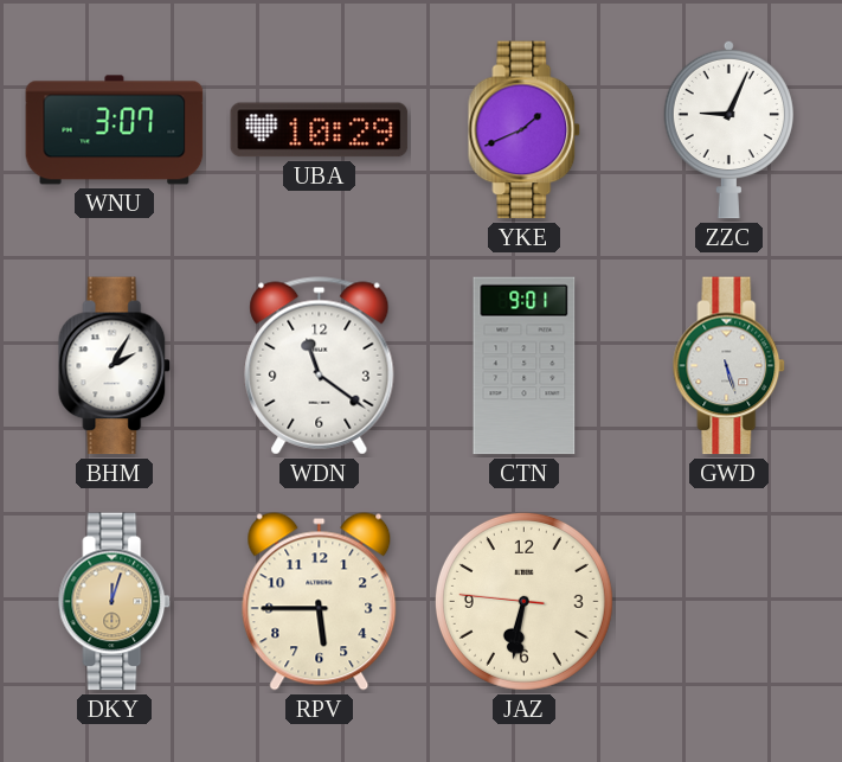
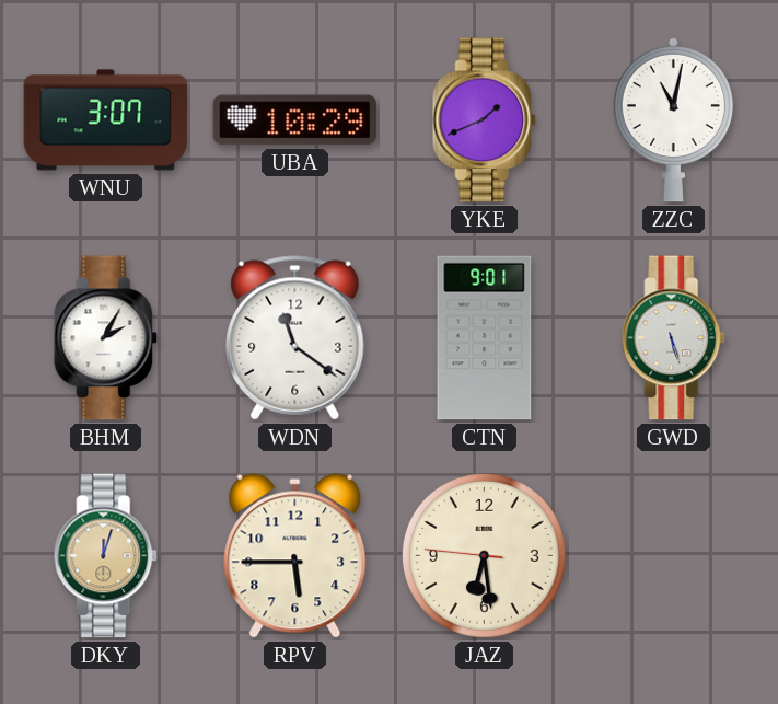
ZZC: 9:04 -> 11:02
JAZ: 6:31 -> 6:28
